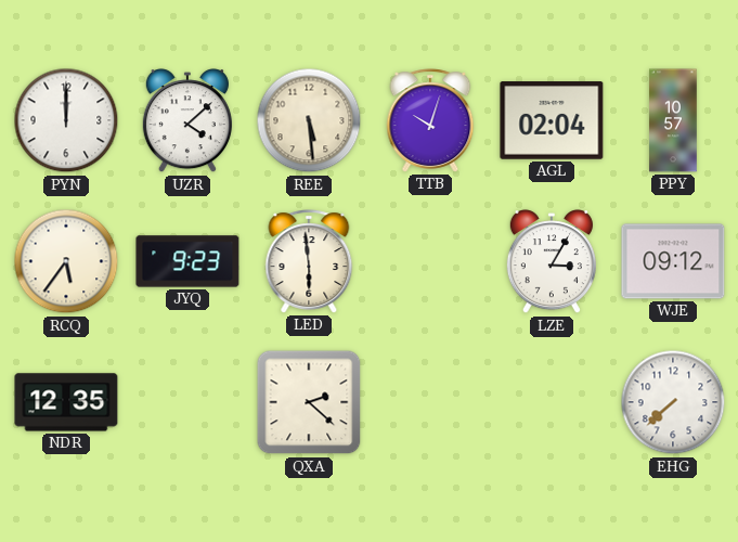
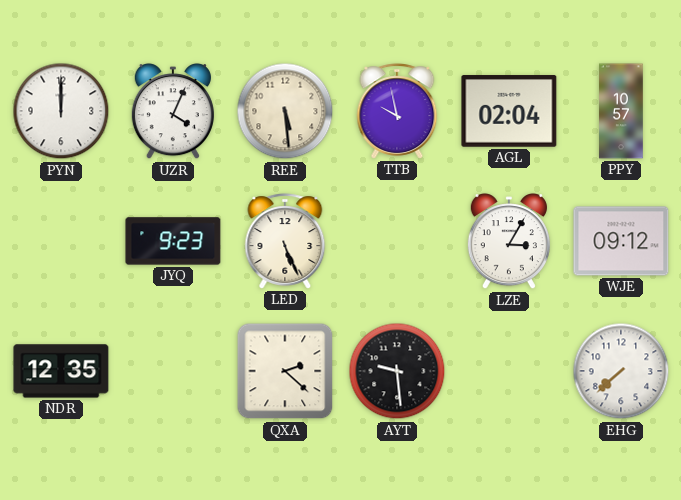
UZR: 4:08 -> 4:04
TTB: 10:03 -> 9:58
RCQ: 5:36 -> none
LED: 5:59 -> 5:26
AYT: none -> 9:29
